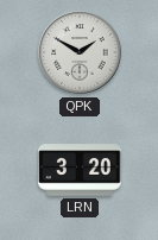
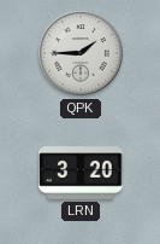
QPK: 1:50 -> 1:45
